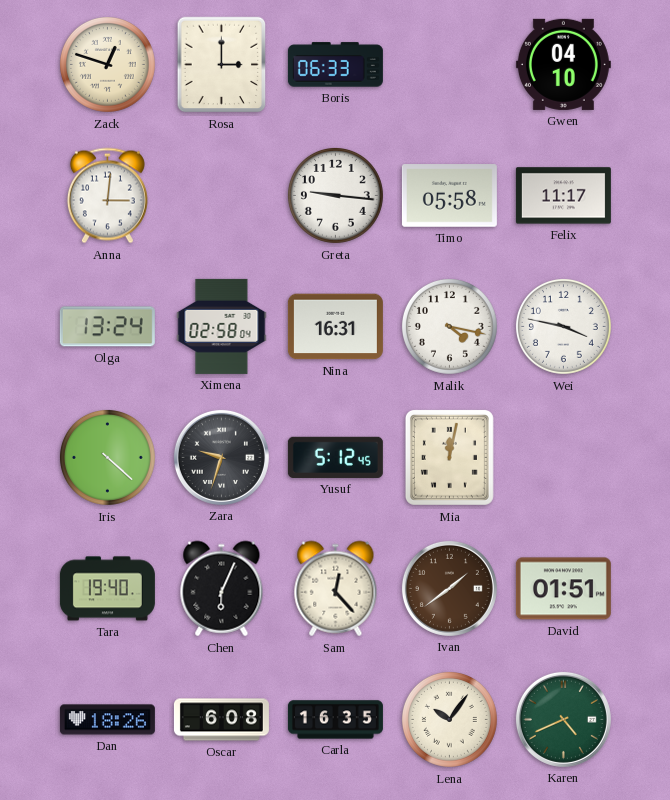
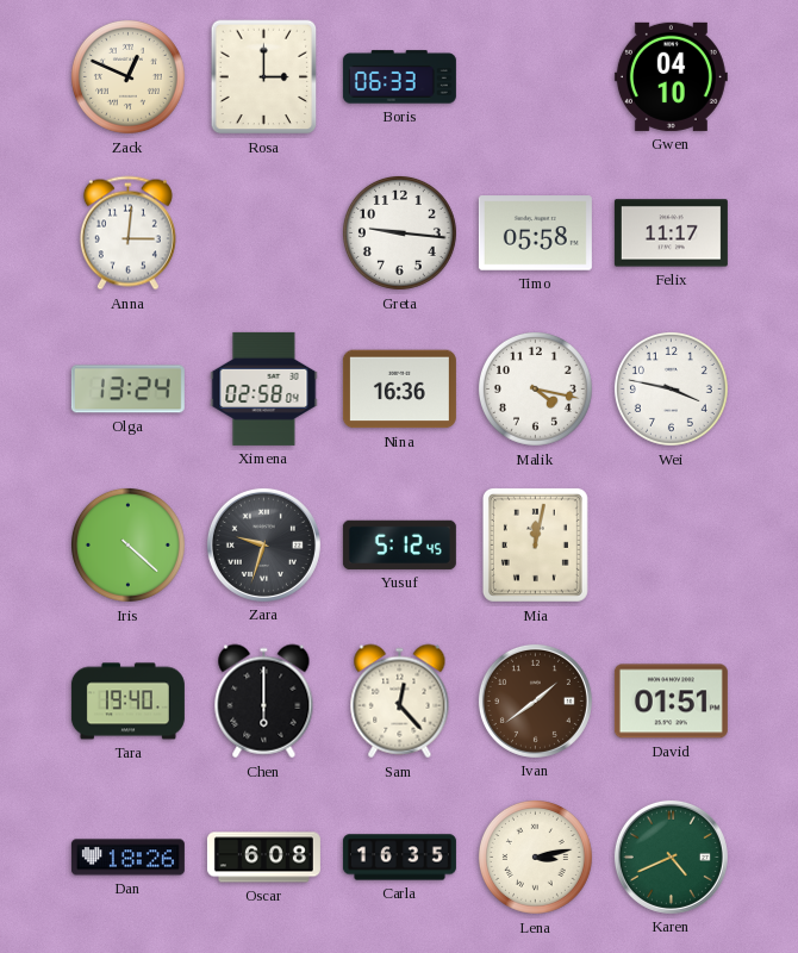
Zack: 12:48 -> 12:49
Nina: 16:31 -> 16:36
Chen: 6:04 -> 6:00
Lena: 10:06 -> 3:13
